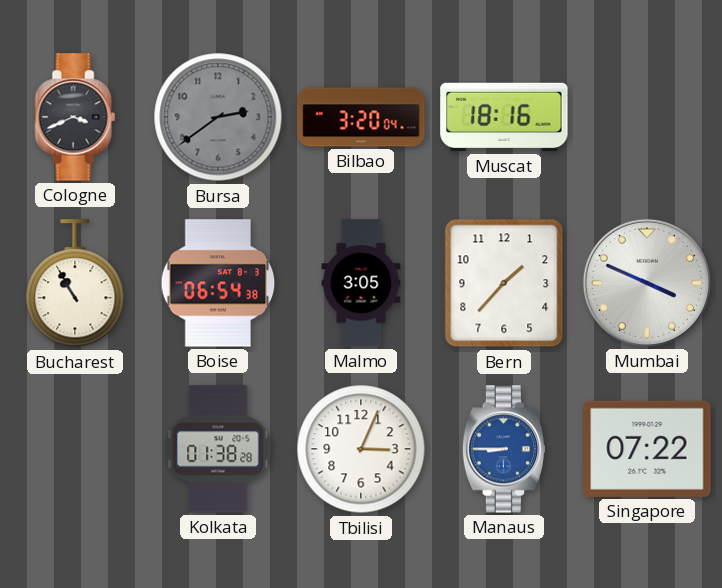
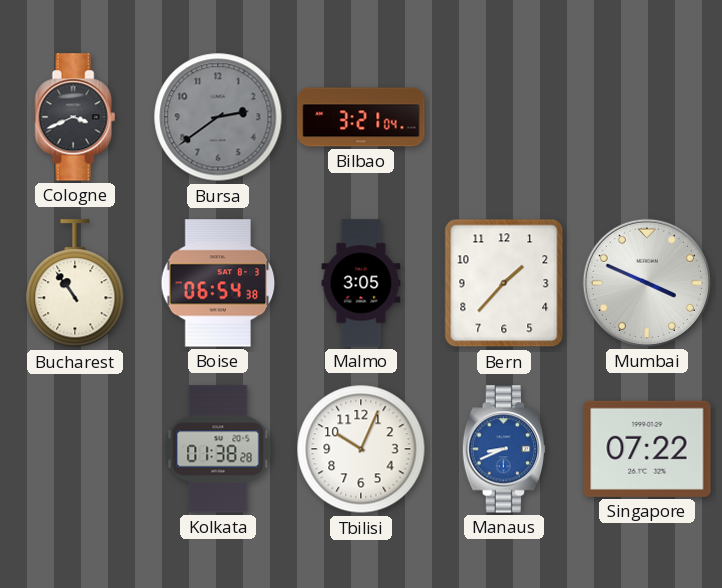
Bilbao: 3:20 -> 3:21
Muscat: 18:16 -> none
Bucharest: 10:55 -> 10:54
Tbilisi: 3:04 -> 10:04
Manaus: 8:45 -> 8:41
